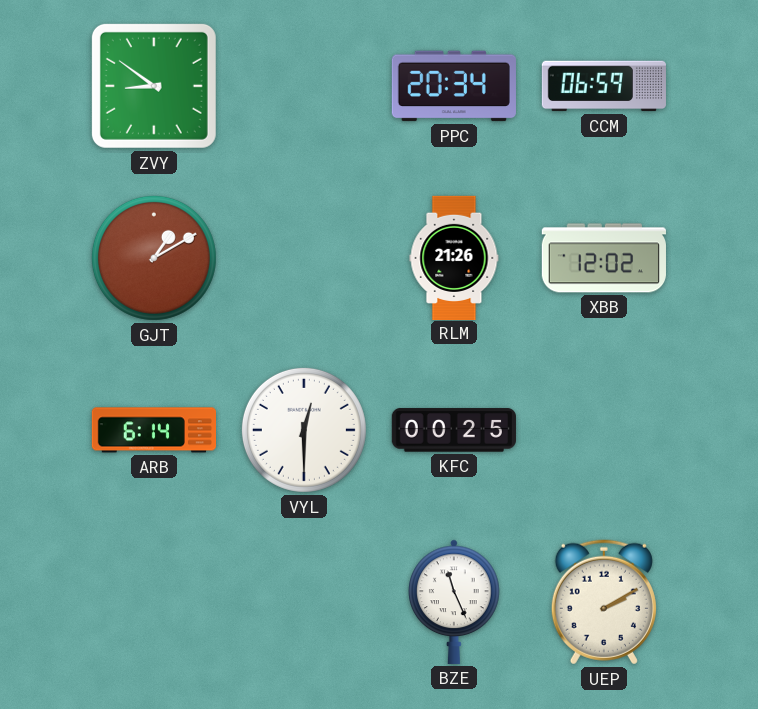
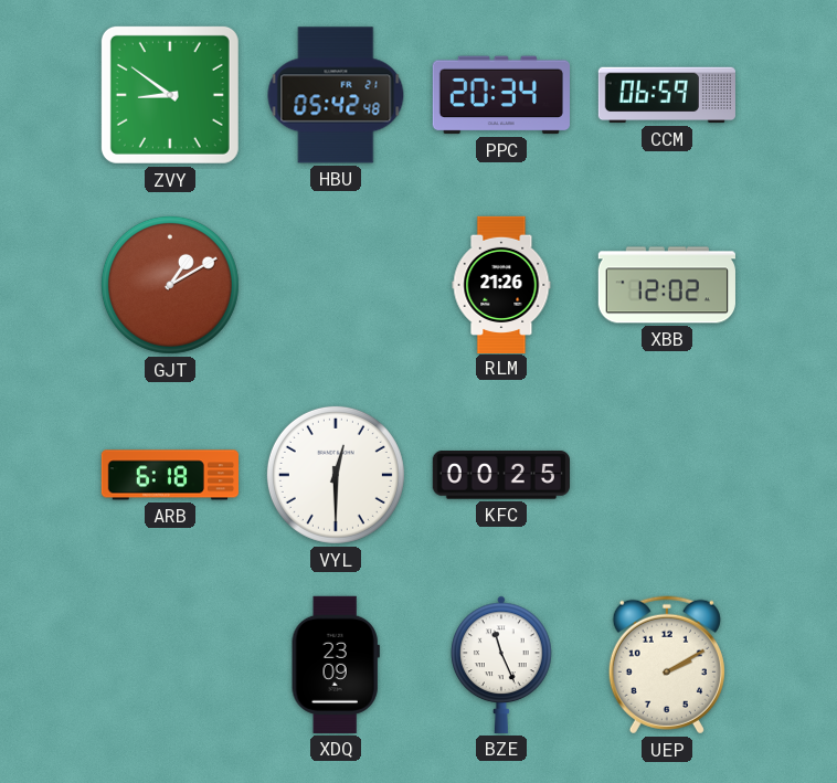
HBU: none -> 05:42
ARB: 6:14 -> 6:18
XDQ: none -> 23:09
